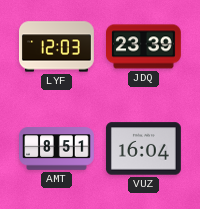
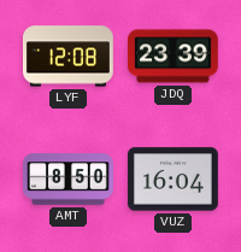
LYF: 12:03 -> 12:08
AMT: 8:51 -> 8:50
